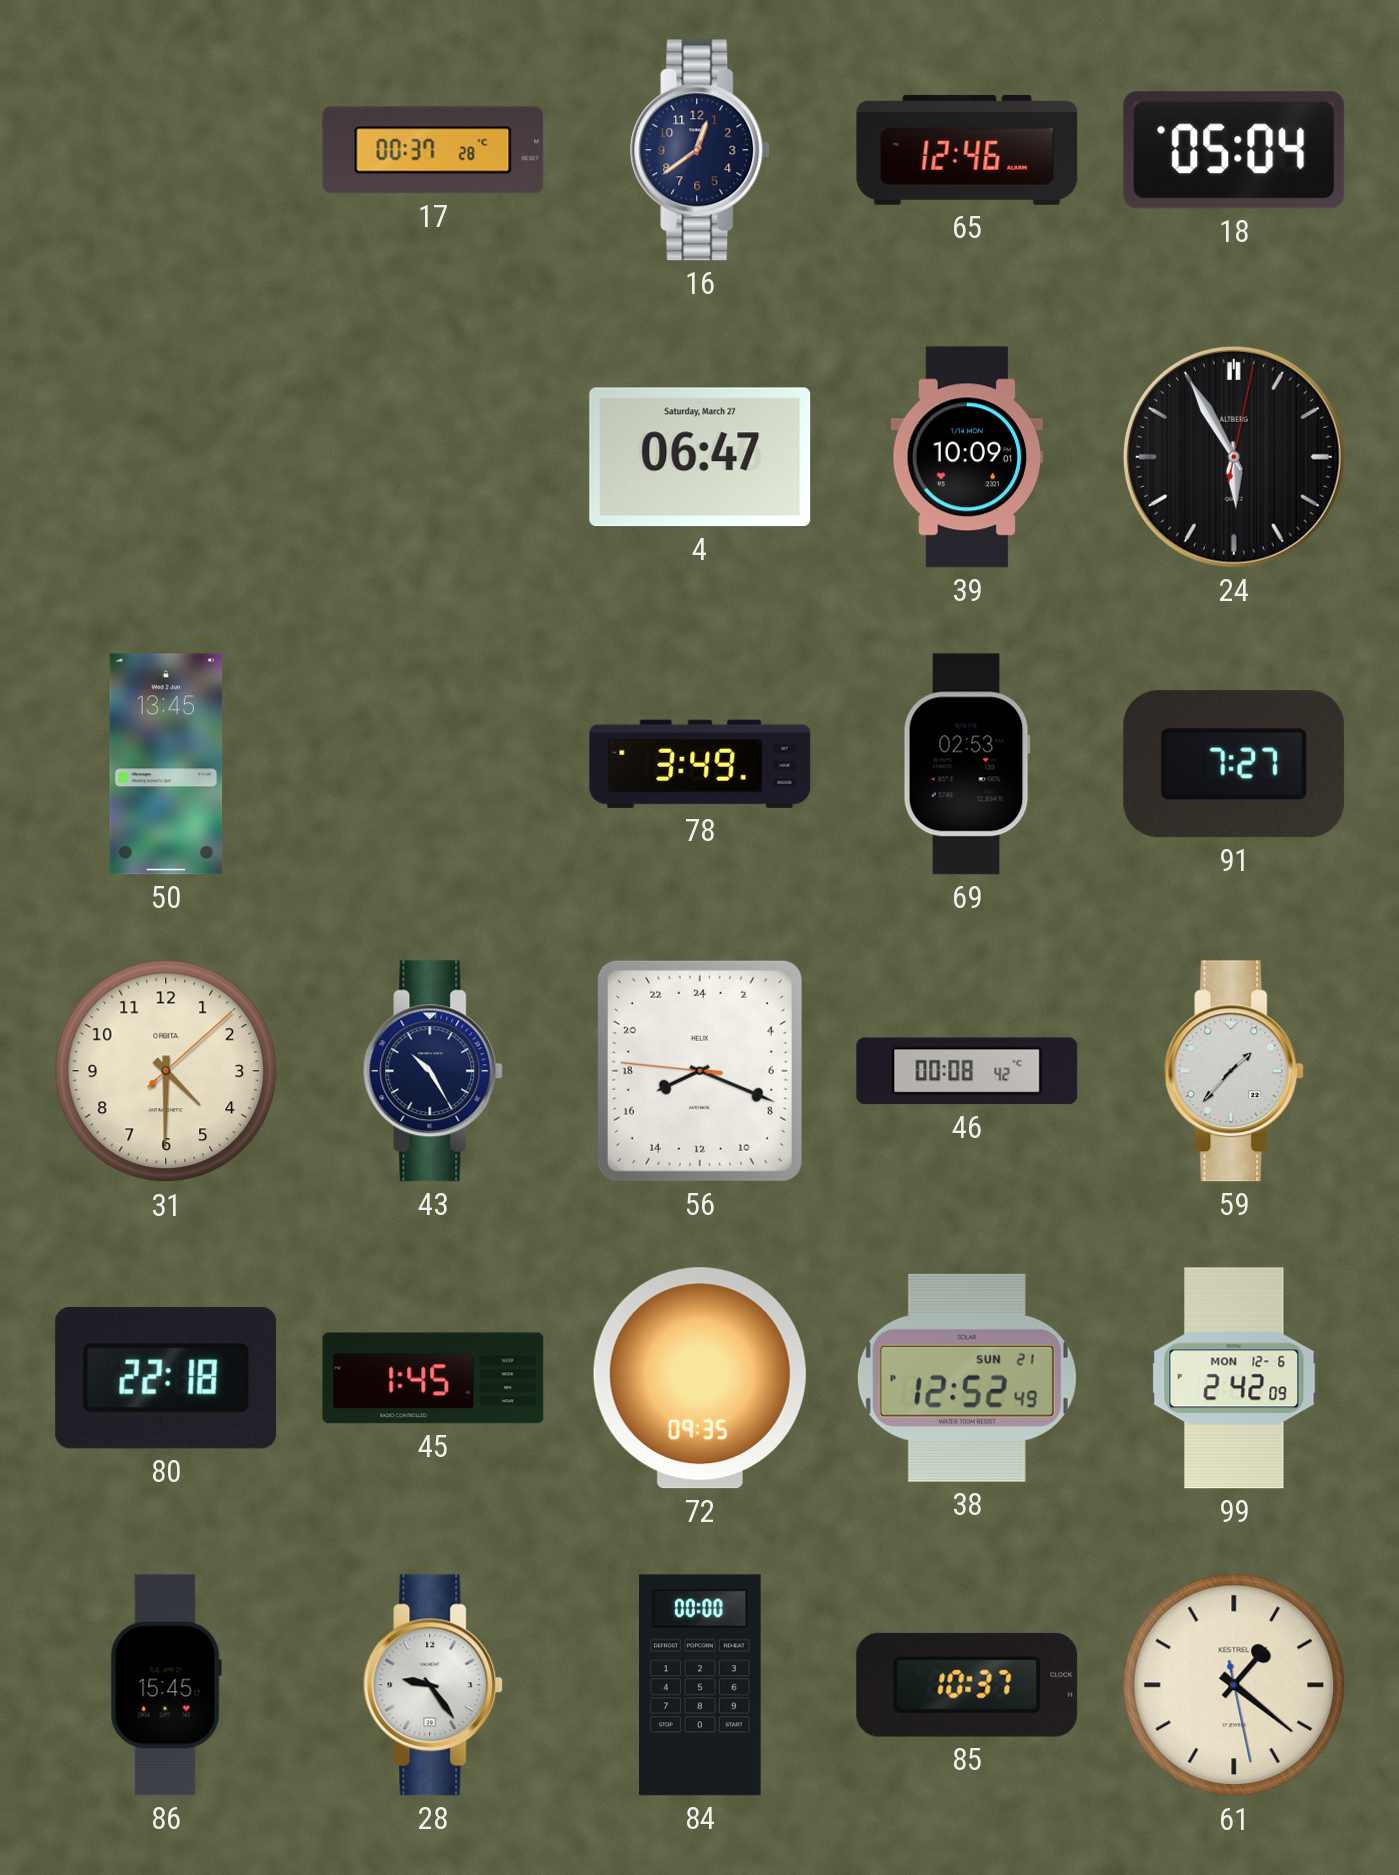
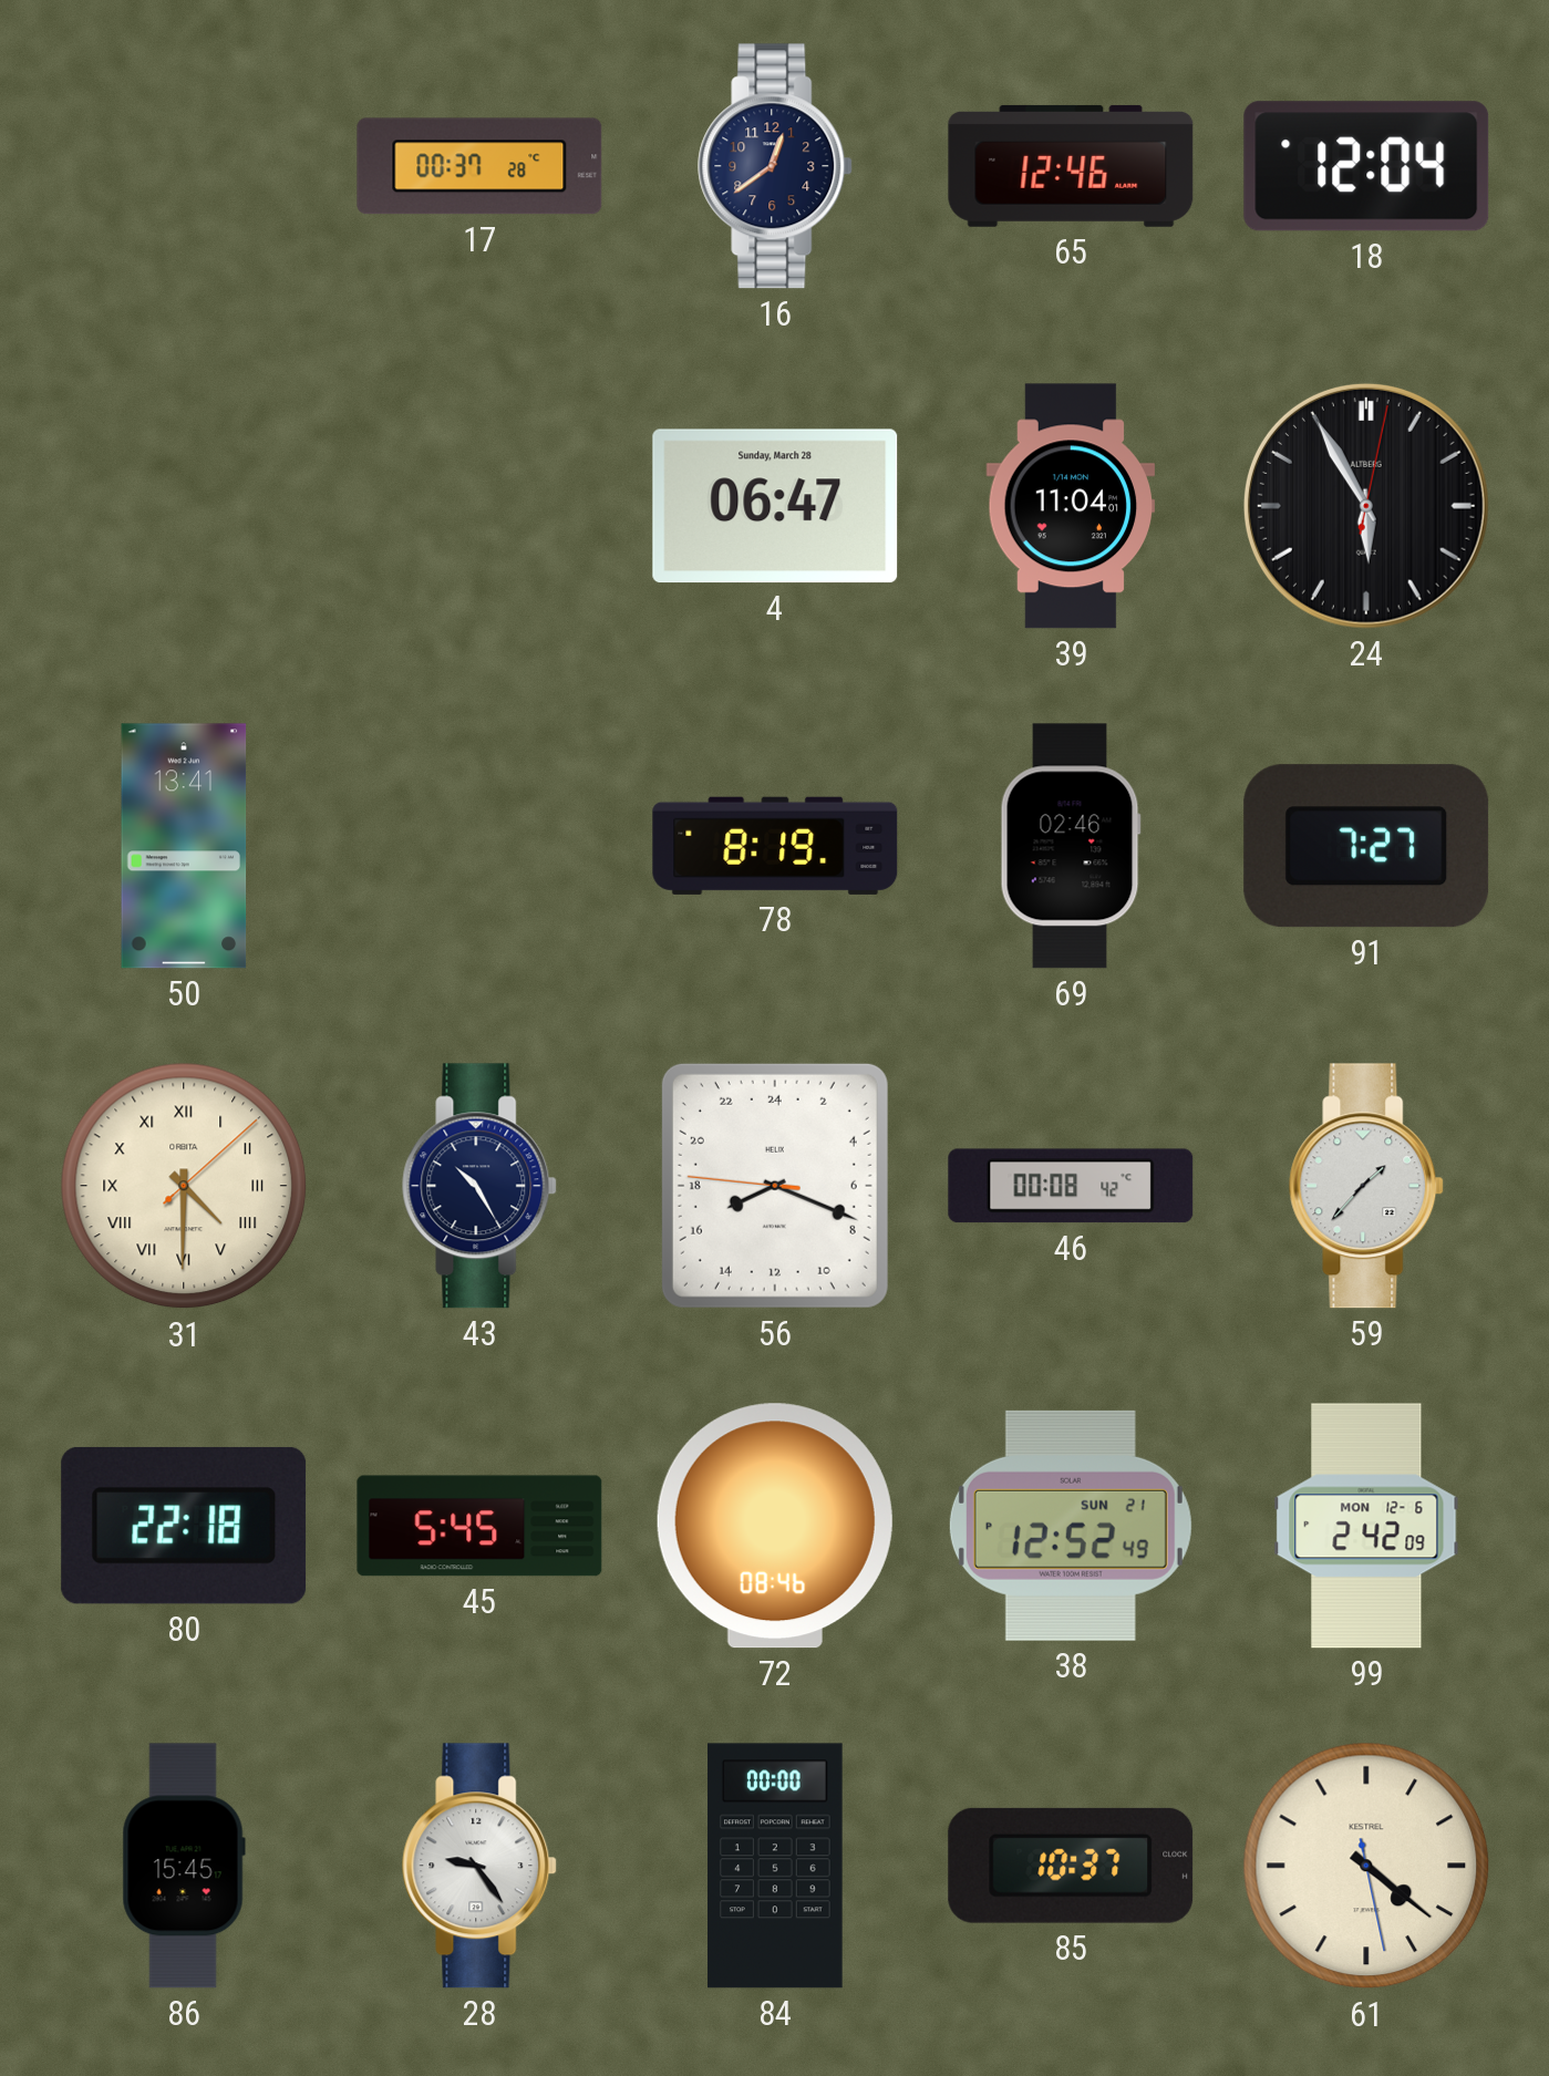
18: 05:04 -> 12:04
4 date: Saturday, March 27 -> Sunday, March 28
39: 10:09 -> 11:04
50: 13:45 -> 13:41
78: 3:49 -> 8:19
69: 02:53 -> 02:46
31 numerals: Arabic -> Roman
45: 1:45 -> 5:45
72: 09:35 -> 08:46
61: 1:21 -> 4:21
